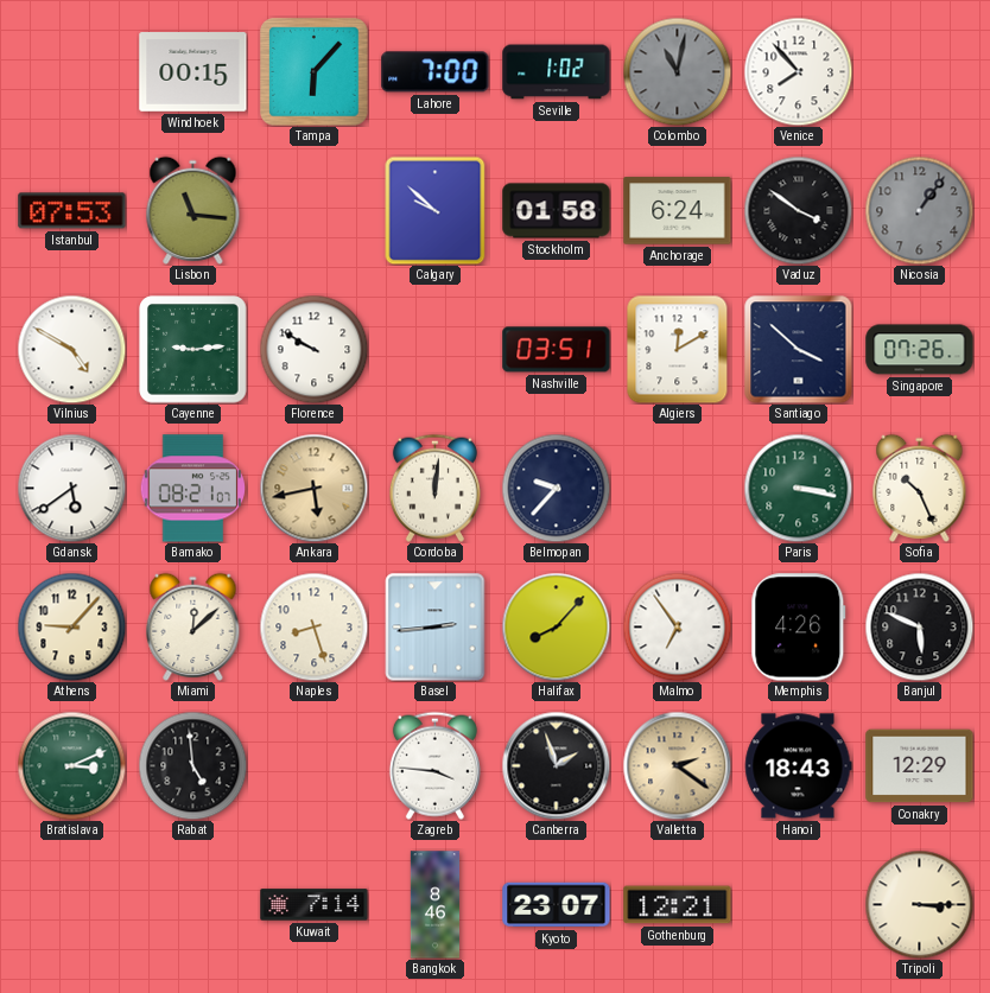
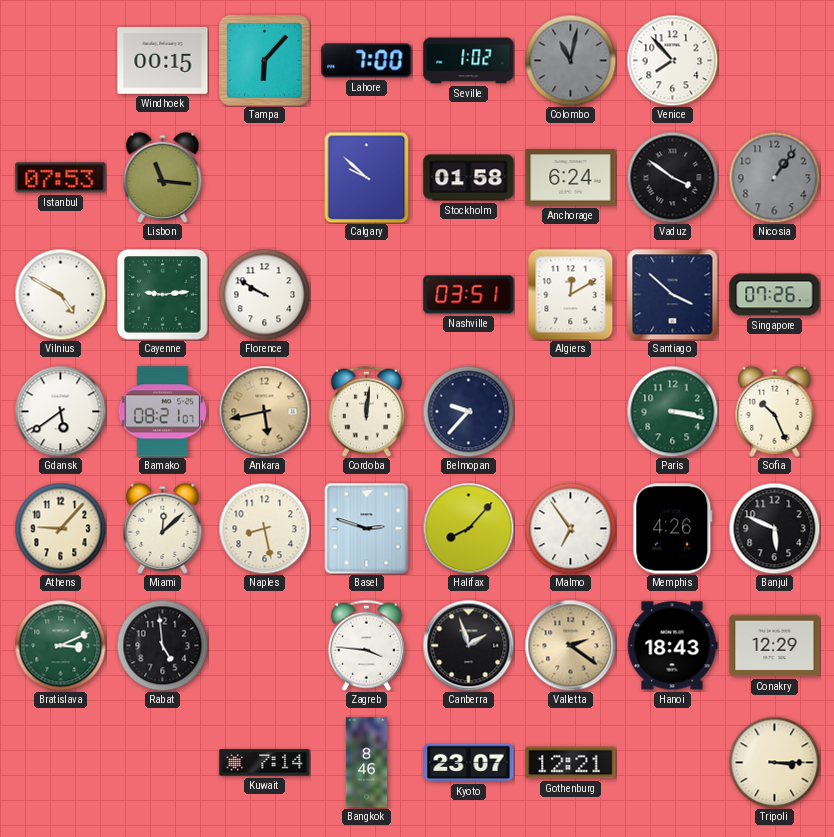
Naples: 8:27 -> 8:28
Basel: 2:44 -> 2:48
